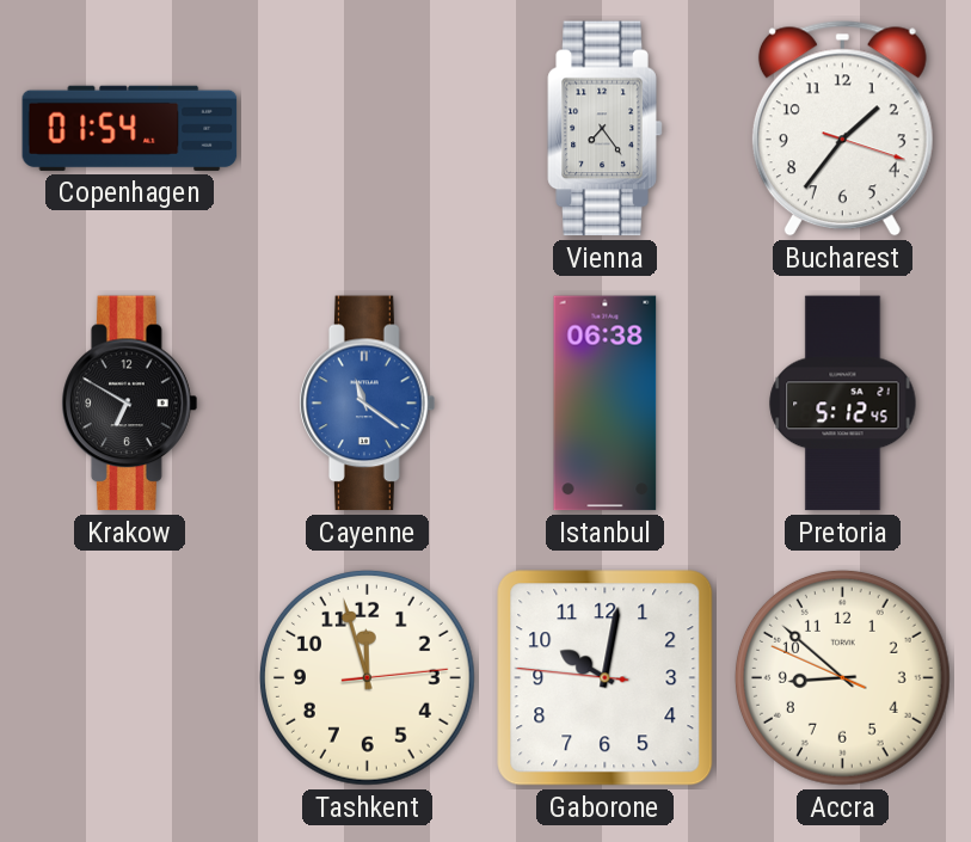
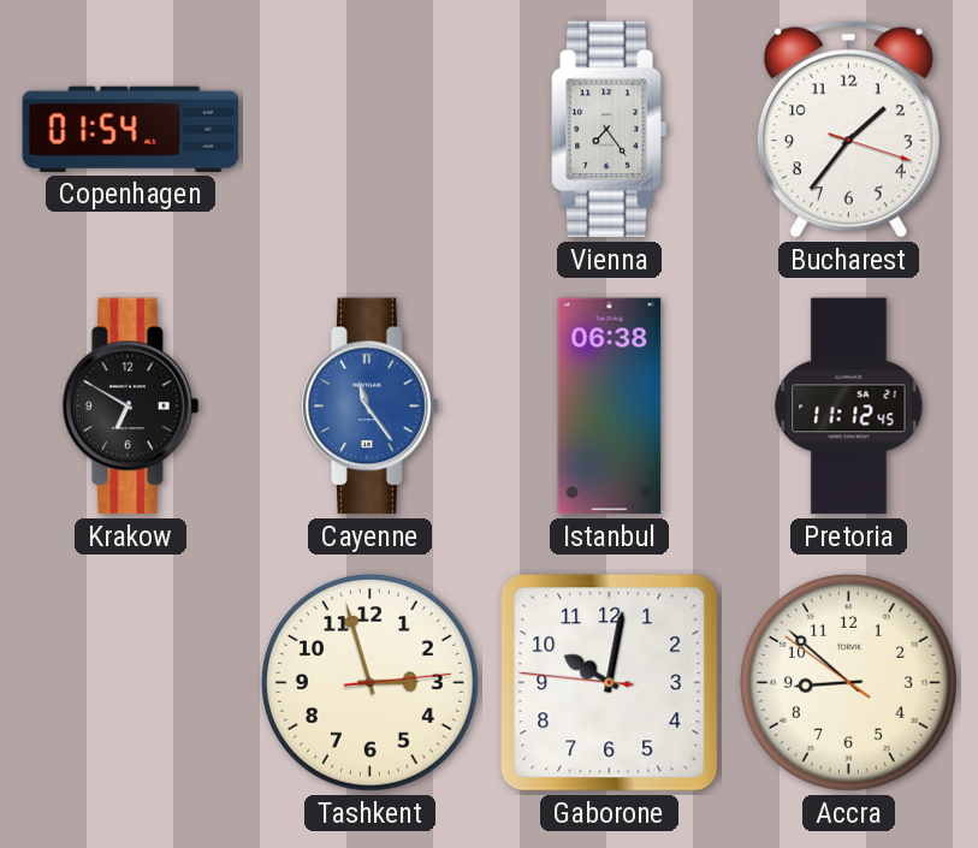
Cayenne: 11:21 -> 11:24
Pretoria: 5:12 -> 11:12
Tashkent: 11:57 -> 2:57
Accra: 8:51:49 -> 8:51:51
